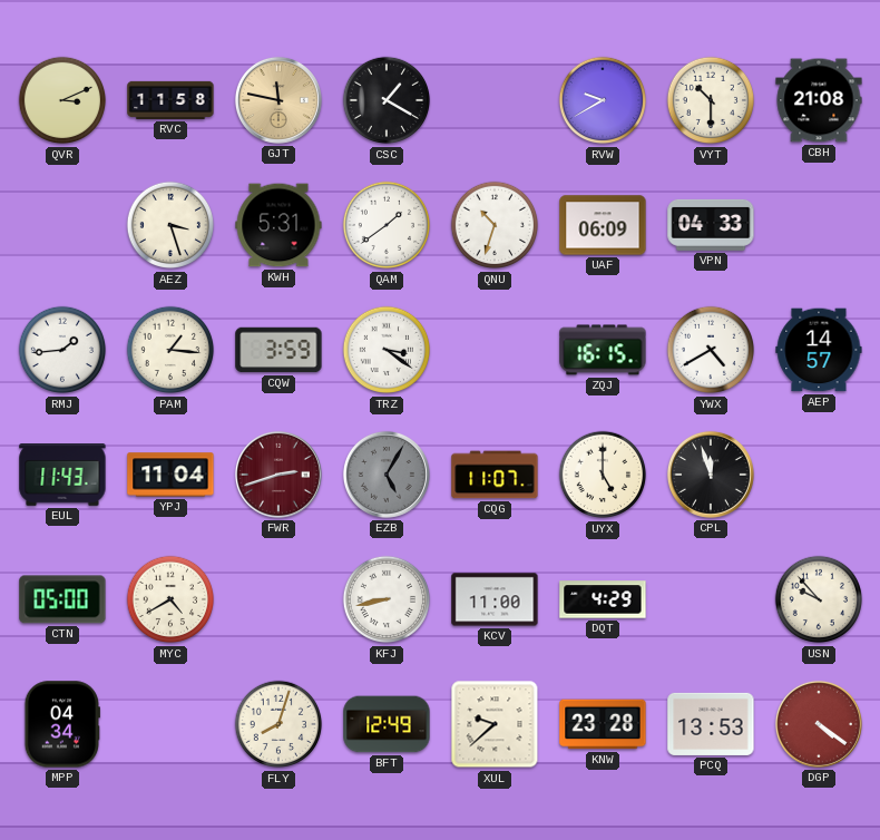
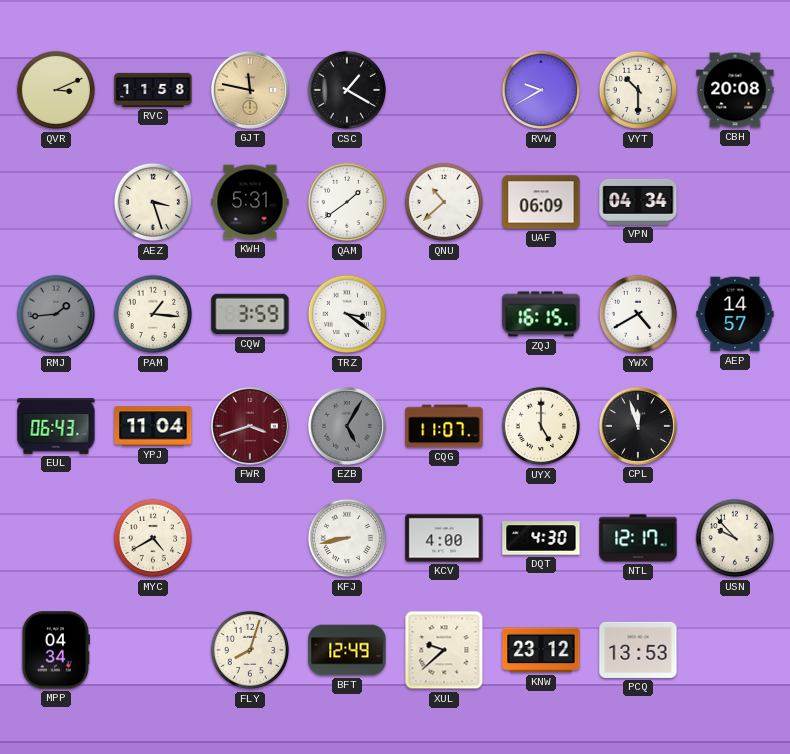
CBH: 21:08 -> 20:08
QNU: 10:33 -> 10:38
VPN: 04:33 -> 04:34
RMJ dial: white -> grey
EUL: 11:43 -> 06:43
FWR: 2:42 -> 3:42
CTN: 05:00 -> none
KCV: 11:00 -> 4:00
DQT: 4:29 -> 4:30
NTL: none -> 12:17
KNW: 23:28 -> 23:12
DGP: 4:21 -> none
